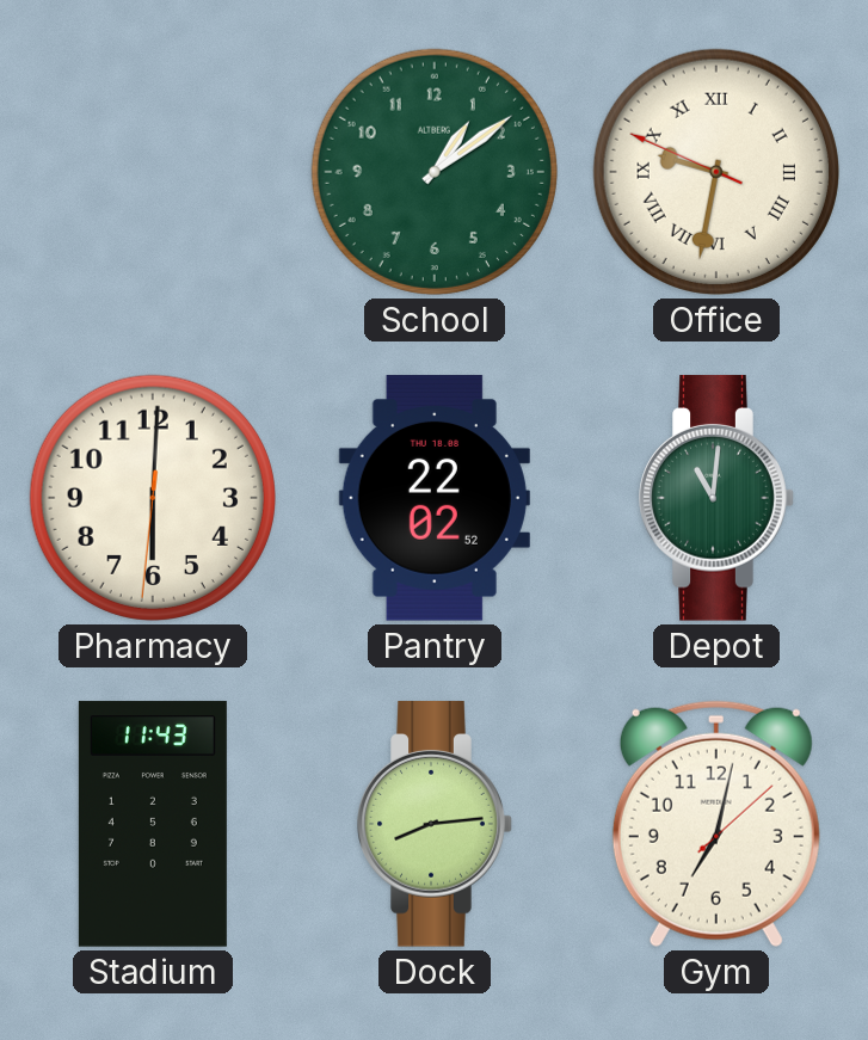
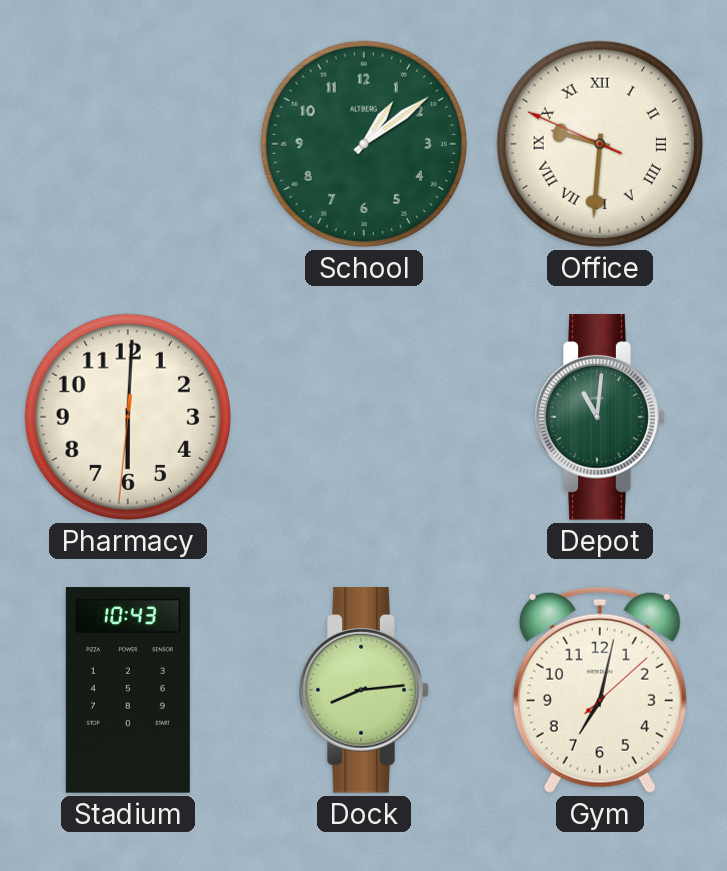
Office: 9:31 -> 9:30
Pantry: 22:02 -> none
Stadium: 11:43 -> 10:43
